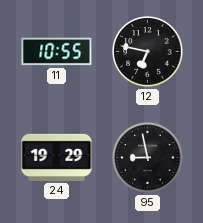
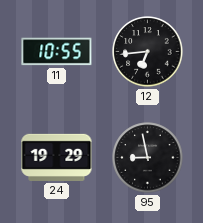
12: 6:47 -> 6:44
